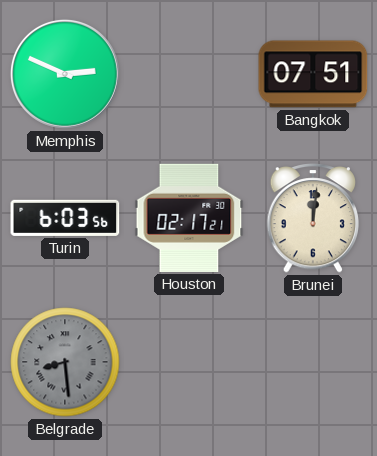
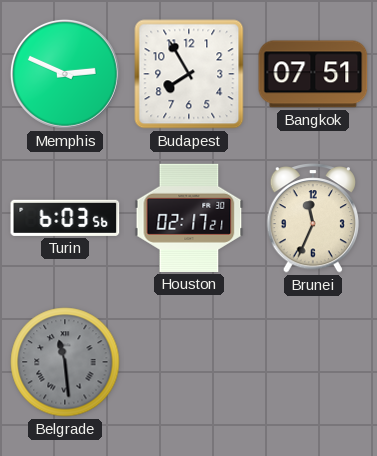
Budapest: none -> 7:55
Brunei: 12:01 -> 11:34
Belgrade: 8:29 -> 11:29
